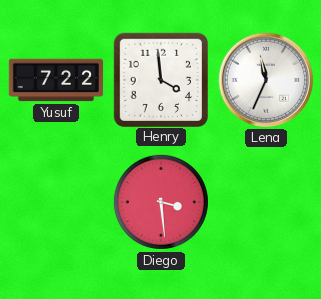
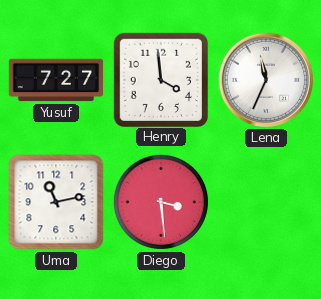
Yusuf: 7:22 -> 7:27
Uma: none -> 11:13
